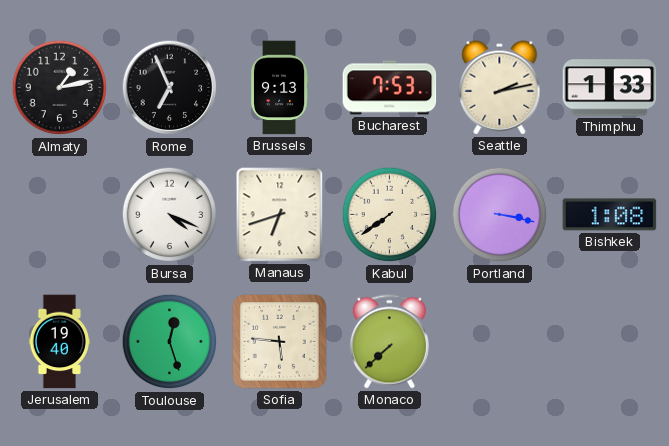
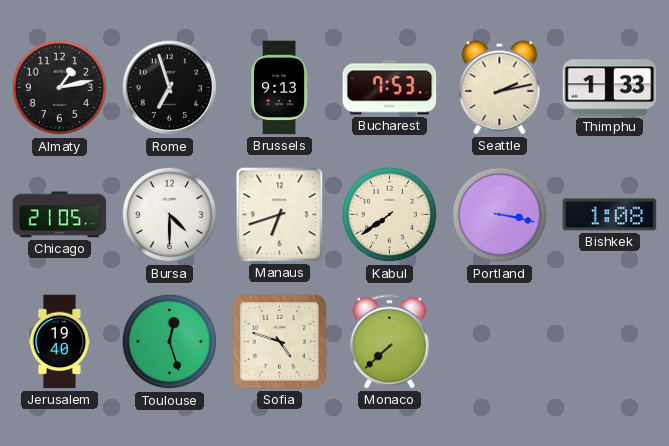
Rome: 6:56 -> 6:57
Chicago: none -> 21:05
Bursa: 4:19 -> 4:30
Sofia: 5:46 -> 4:48
